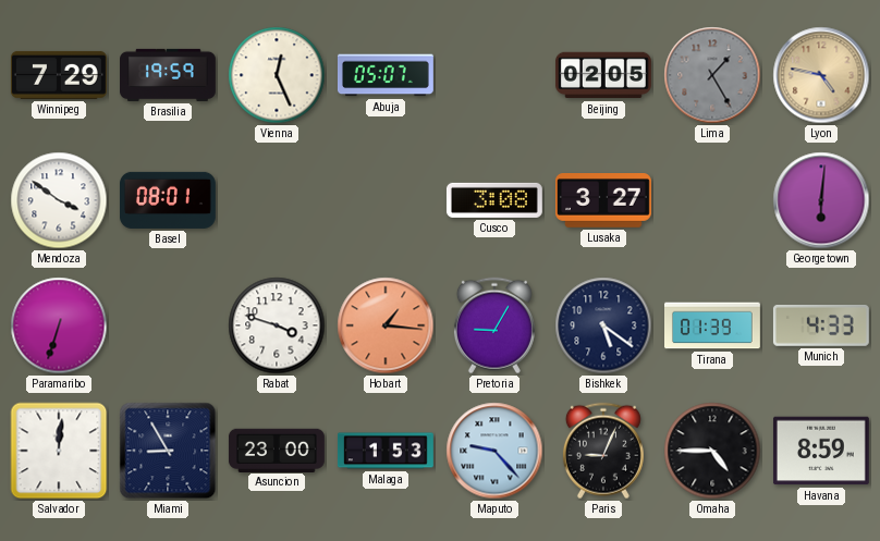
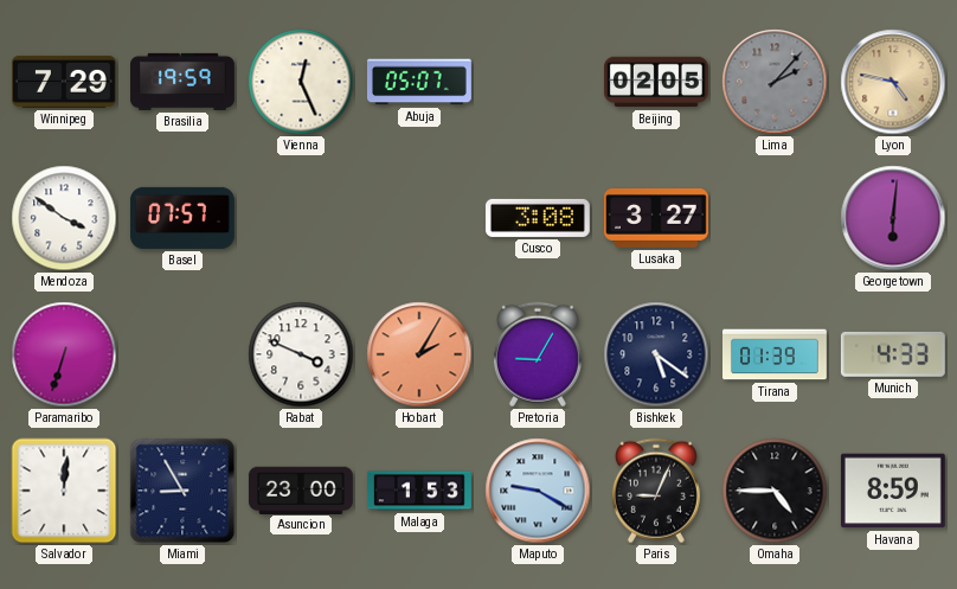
Lima: 1:25 -> 2:07
Basel: 08:01 -> 07:57
Rabat: 3:48 -> 3:49
Hobart: 1:16 -> 2:05
Maputo: 9:23 -> 9:20
